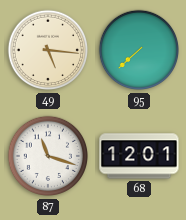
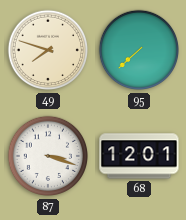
49: 5:16 -> 7:48
87: 11:18 -> 3:18
